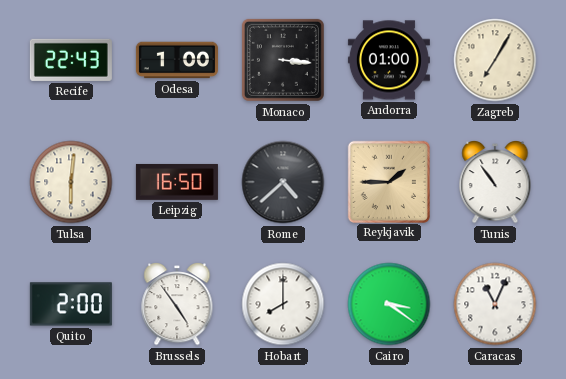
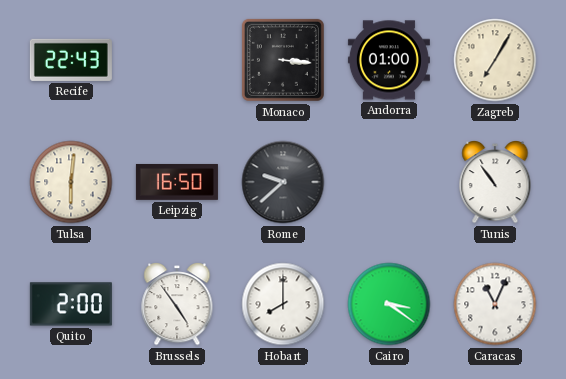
Odesa: 1:00 -> none
Rome: 4:38 -> 9:38
Reykjavik: 1:45 -> none
